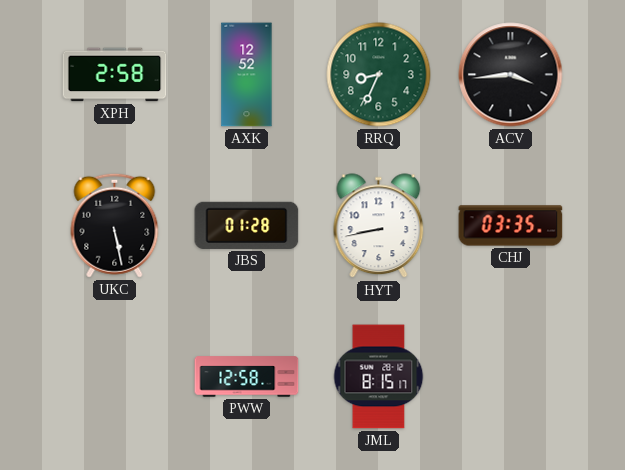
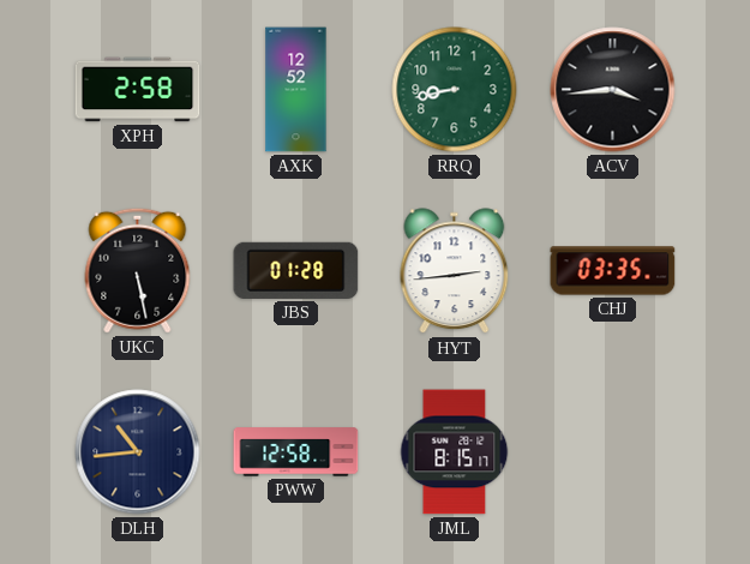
RRQ: 8:34 -> 8:43
HYT: 8:43 -> 2:44
DLH: none -> 10:44
